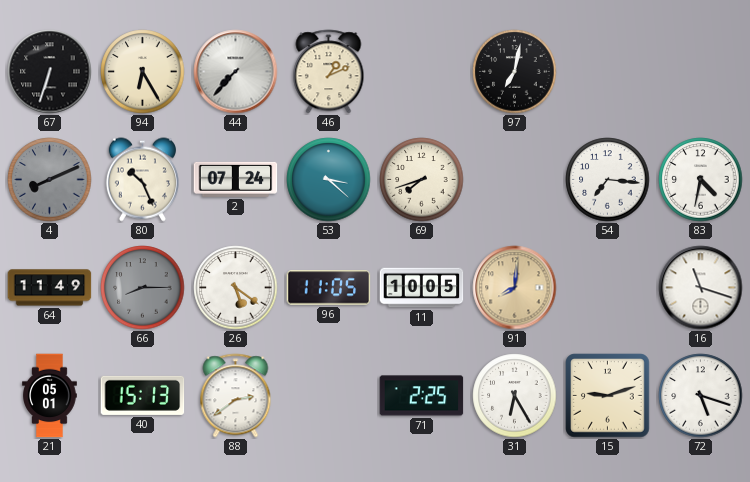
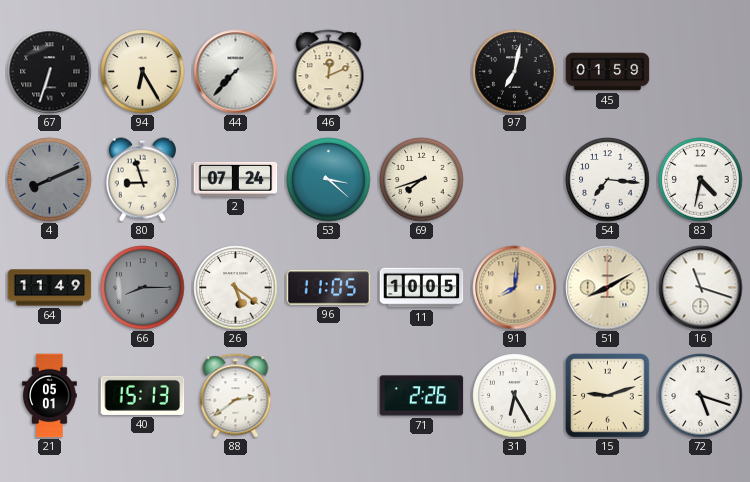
46: 1:11 -> 12:11
45: none -> 01:59
80: 10:26 -> 8:57
51: none -> 8:10
71: 2:25 -> 2:26
